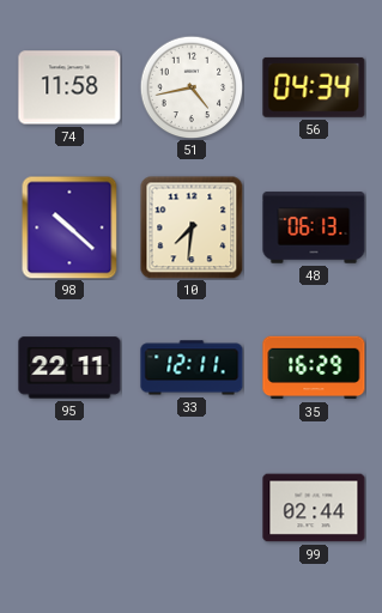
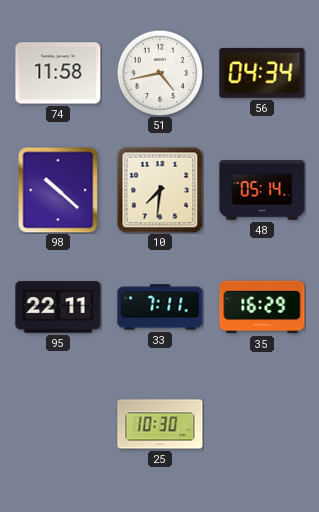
48: 06:13 -> 05:14
33: 12:11 -> 7:11
25: none -> 10:30
99: 02:44 -> none
